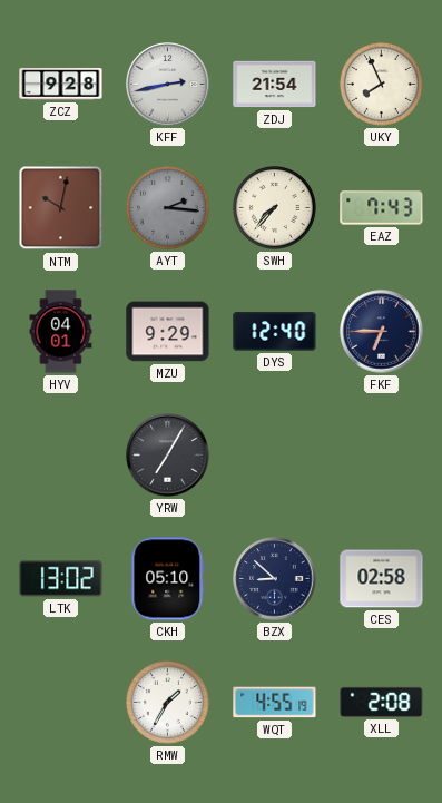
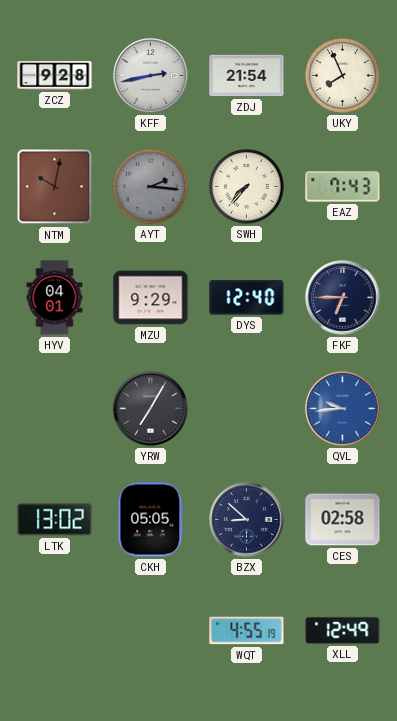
QVL: none -> 9:44
CKH: 05:10 -> 05:05
RMW: 1:35 -> none
XLL: 2:08 -> 12:49
